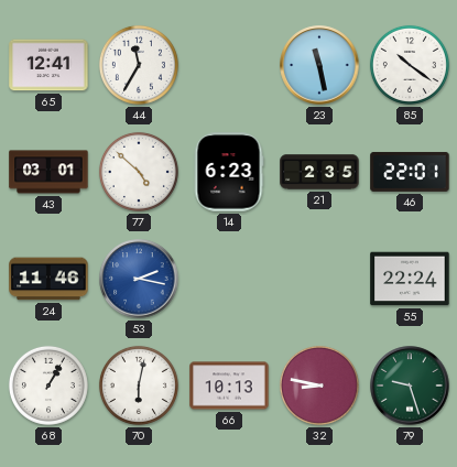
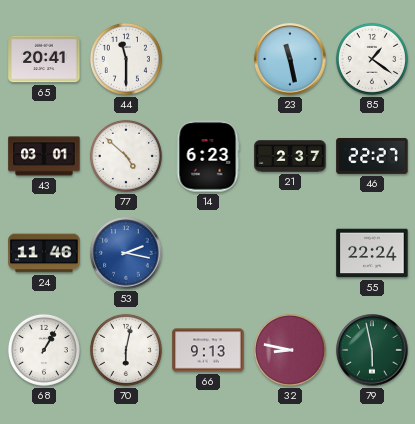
65: 12:41 -> 20:41
44: 11:35 -> 11:30
85: 10:21 -> 1:21
21: 2:35 -> 2:37
46: 22:01 -> 22:27
66: 10:13 -> 9:13
79: 9:27 -> 5:58
